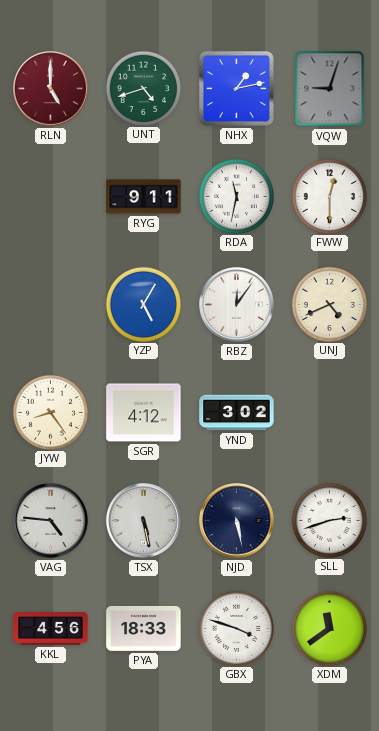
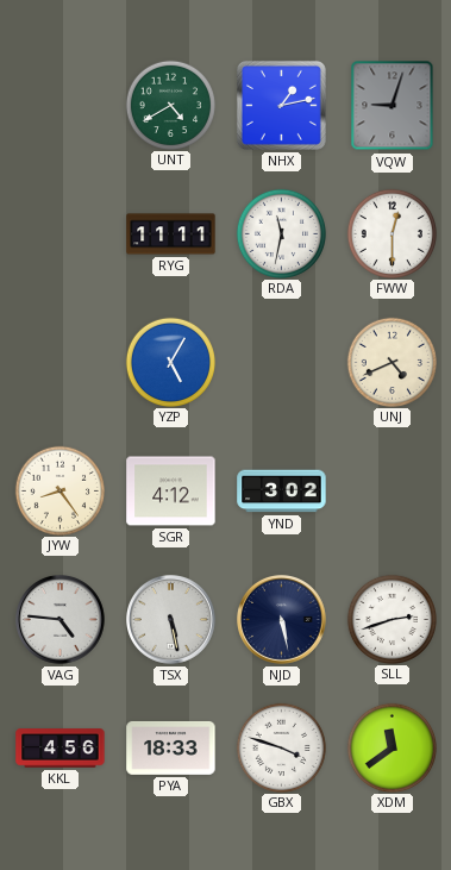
RLN: 5:00 -> none
UNT: 4:42 -> 4:40
RYG: 9:11 -> 11:11
RBZ: 12:06 -> none
